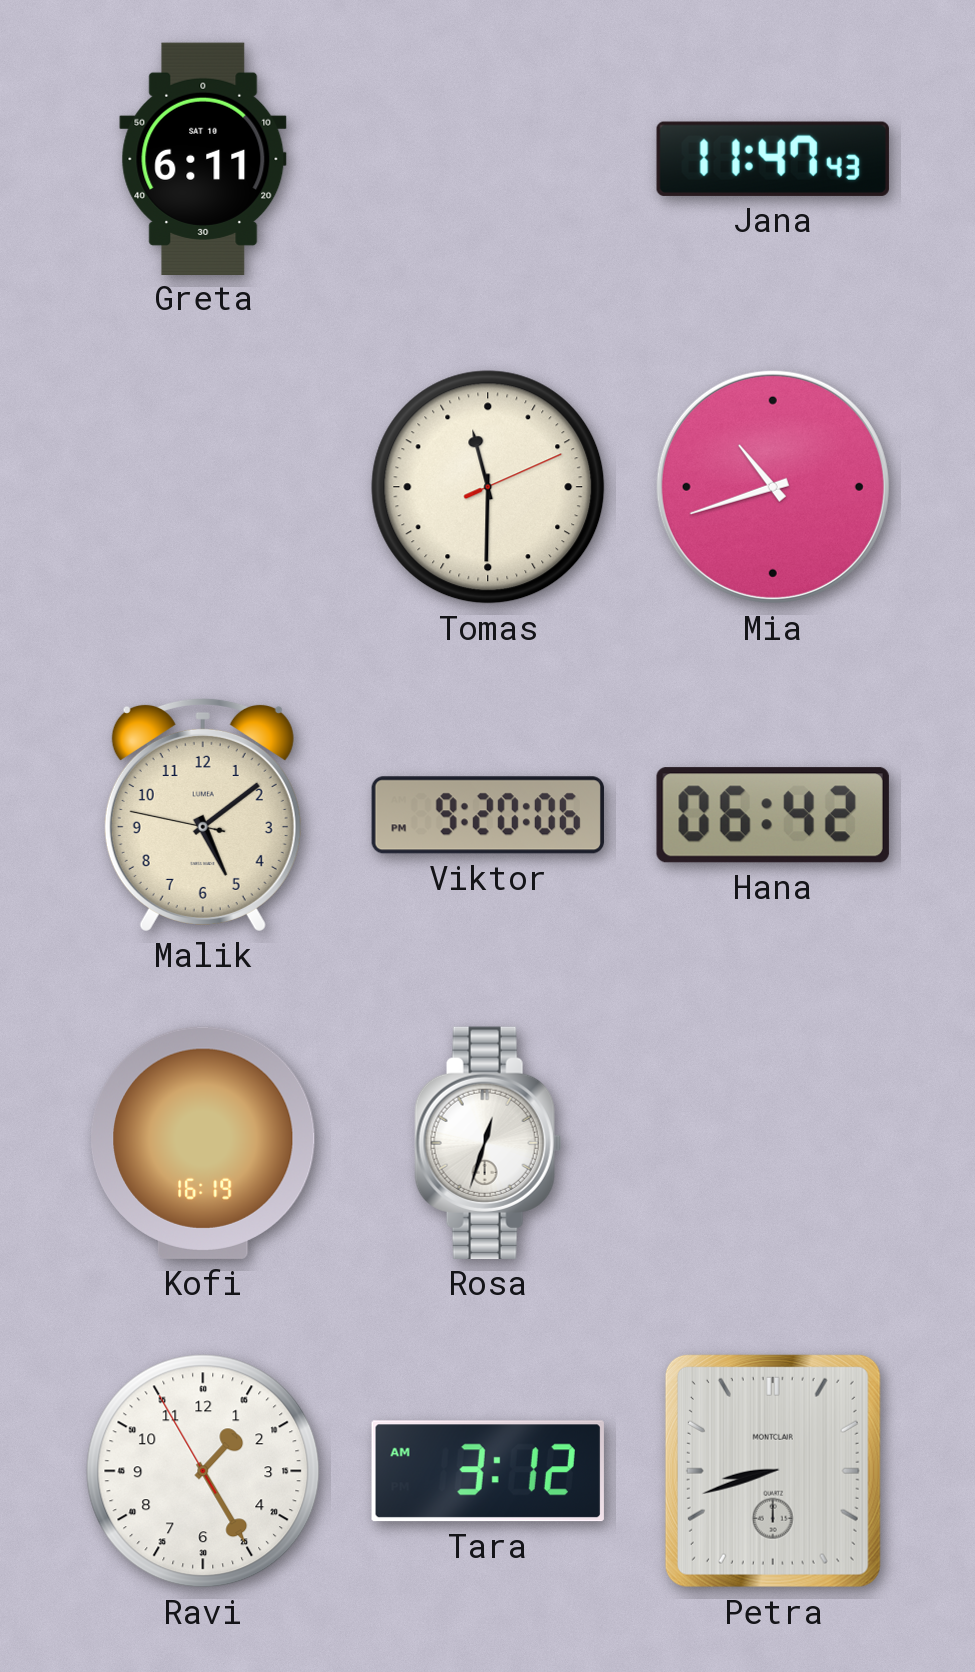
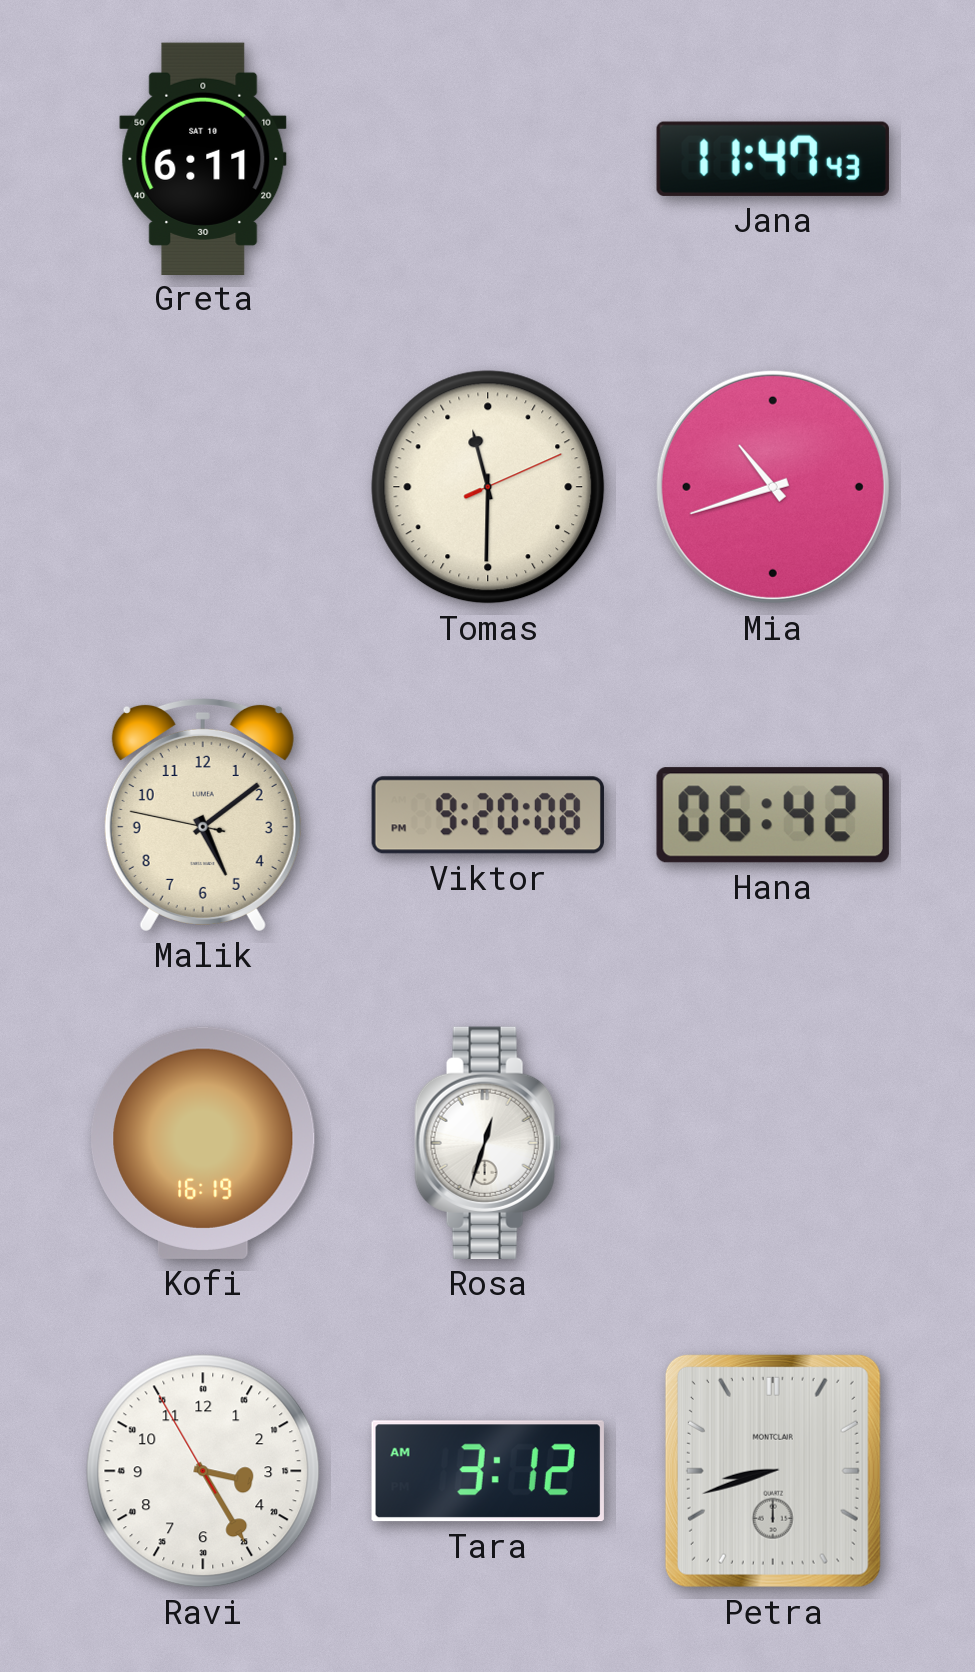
Viktor: 9:20:06 PM -> 9:20:08 PM
Ravi: 1:24 -> 3:24
